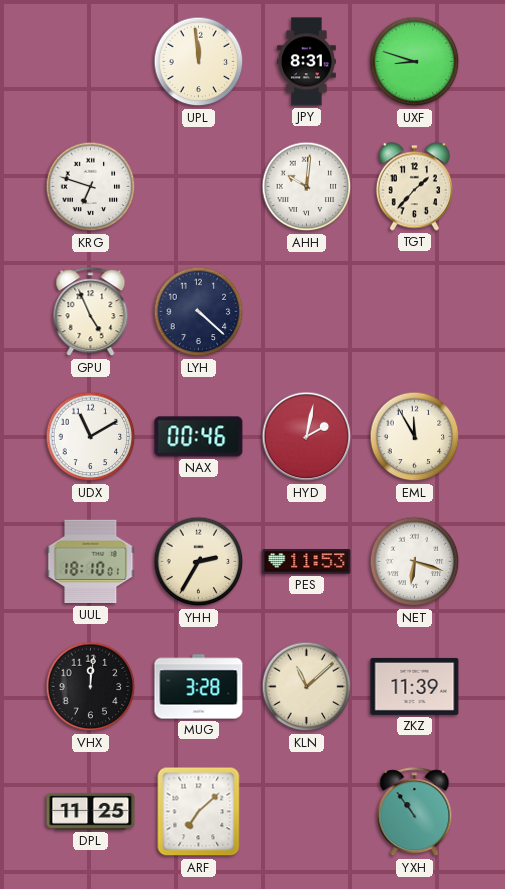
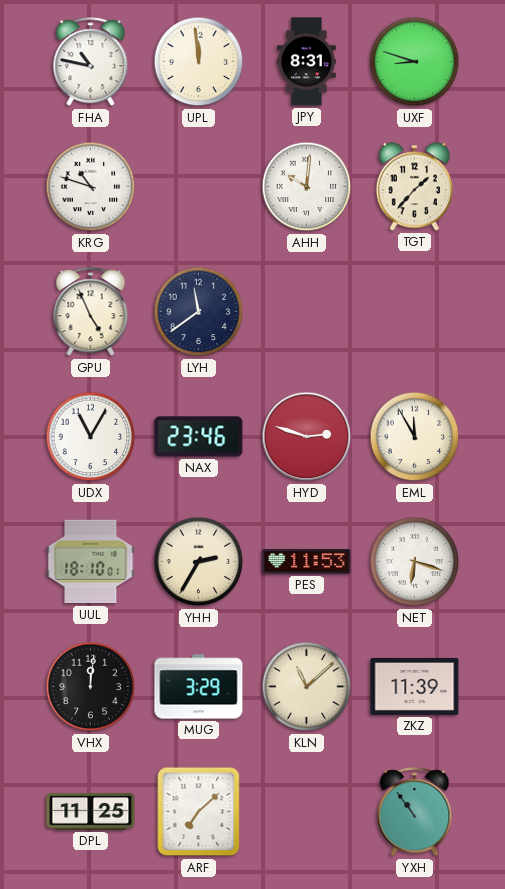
FHA: none -> 10:47
KRG: 6:48 -> 10:48
LYH: 4:22 -> 11:39
UDX: 11:10 -> 11:05
NAX: 00:46 -> 23:46
HYD: 2:02 -> 2:48
MUG: 3:28 -> 3:29
